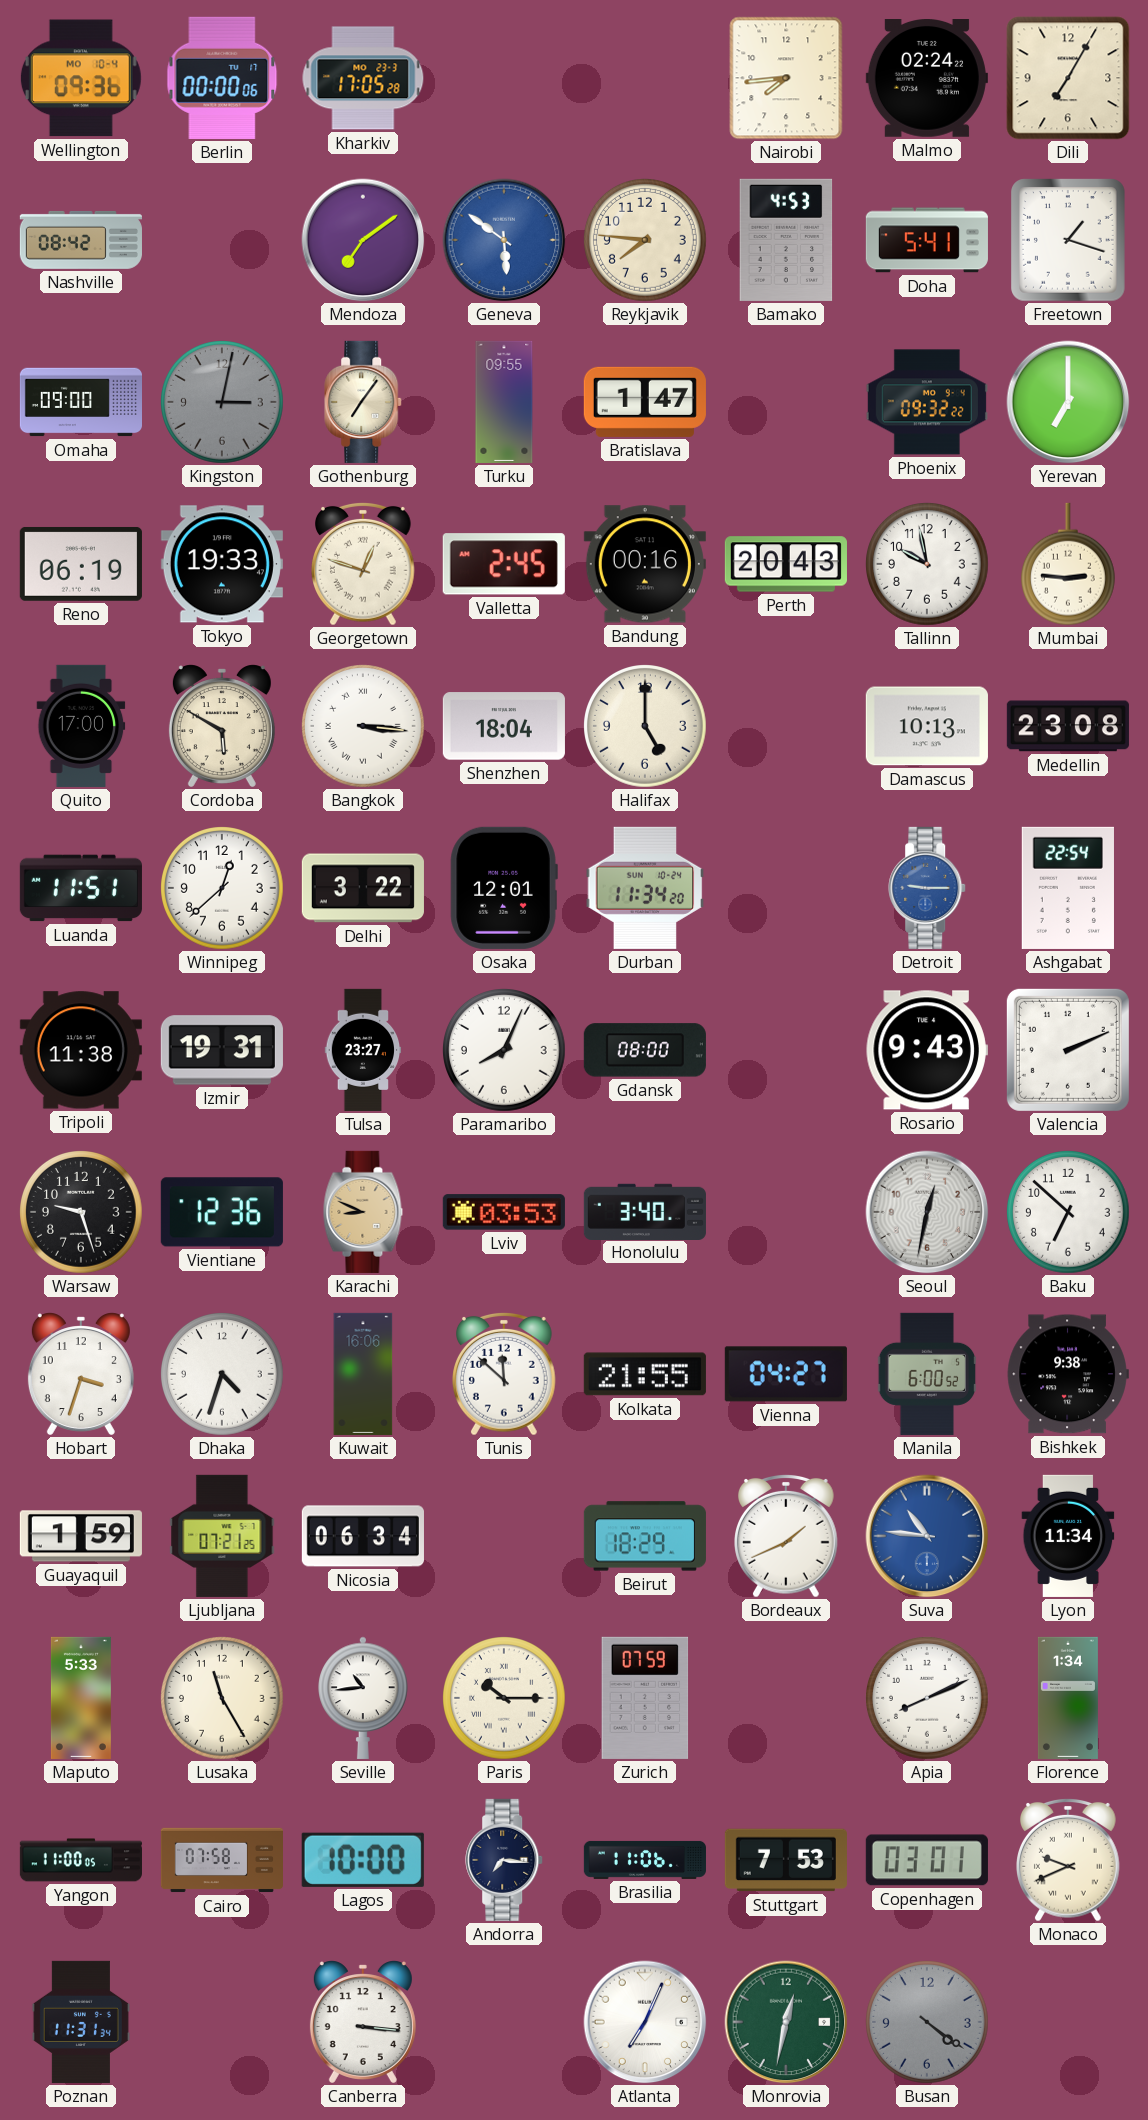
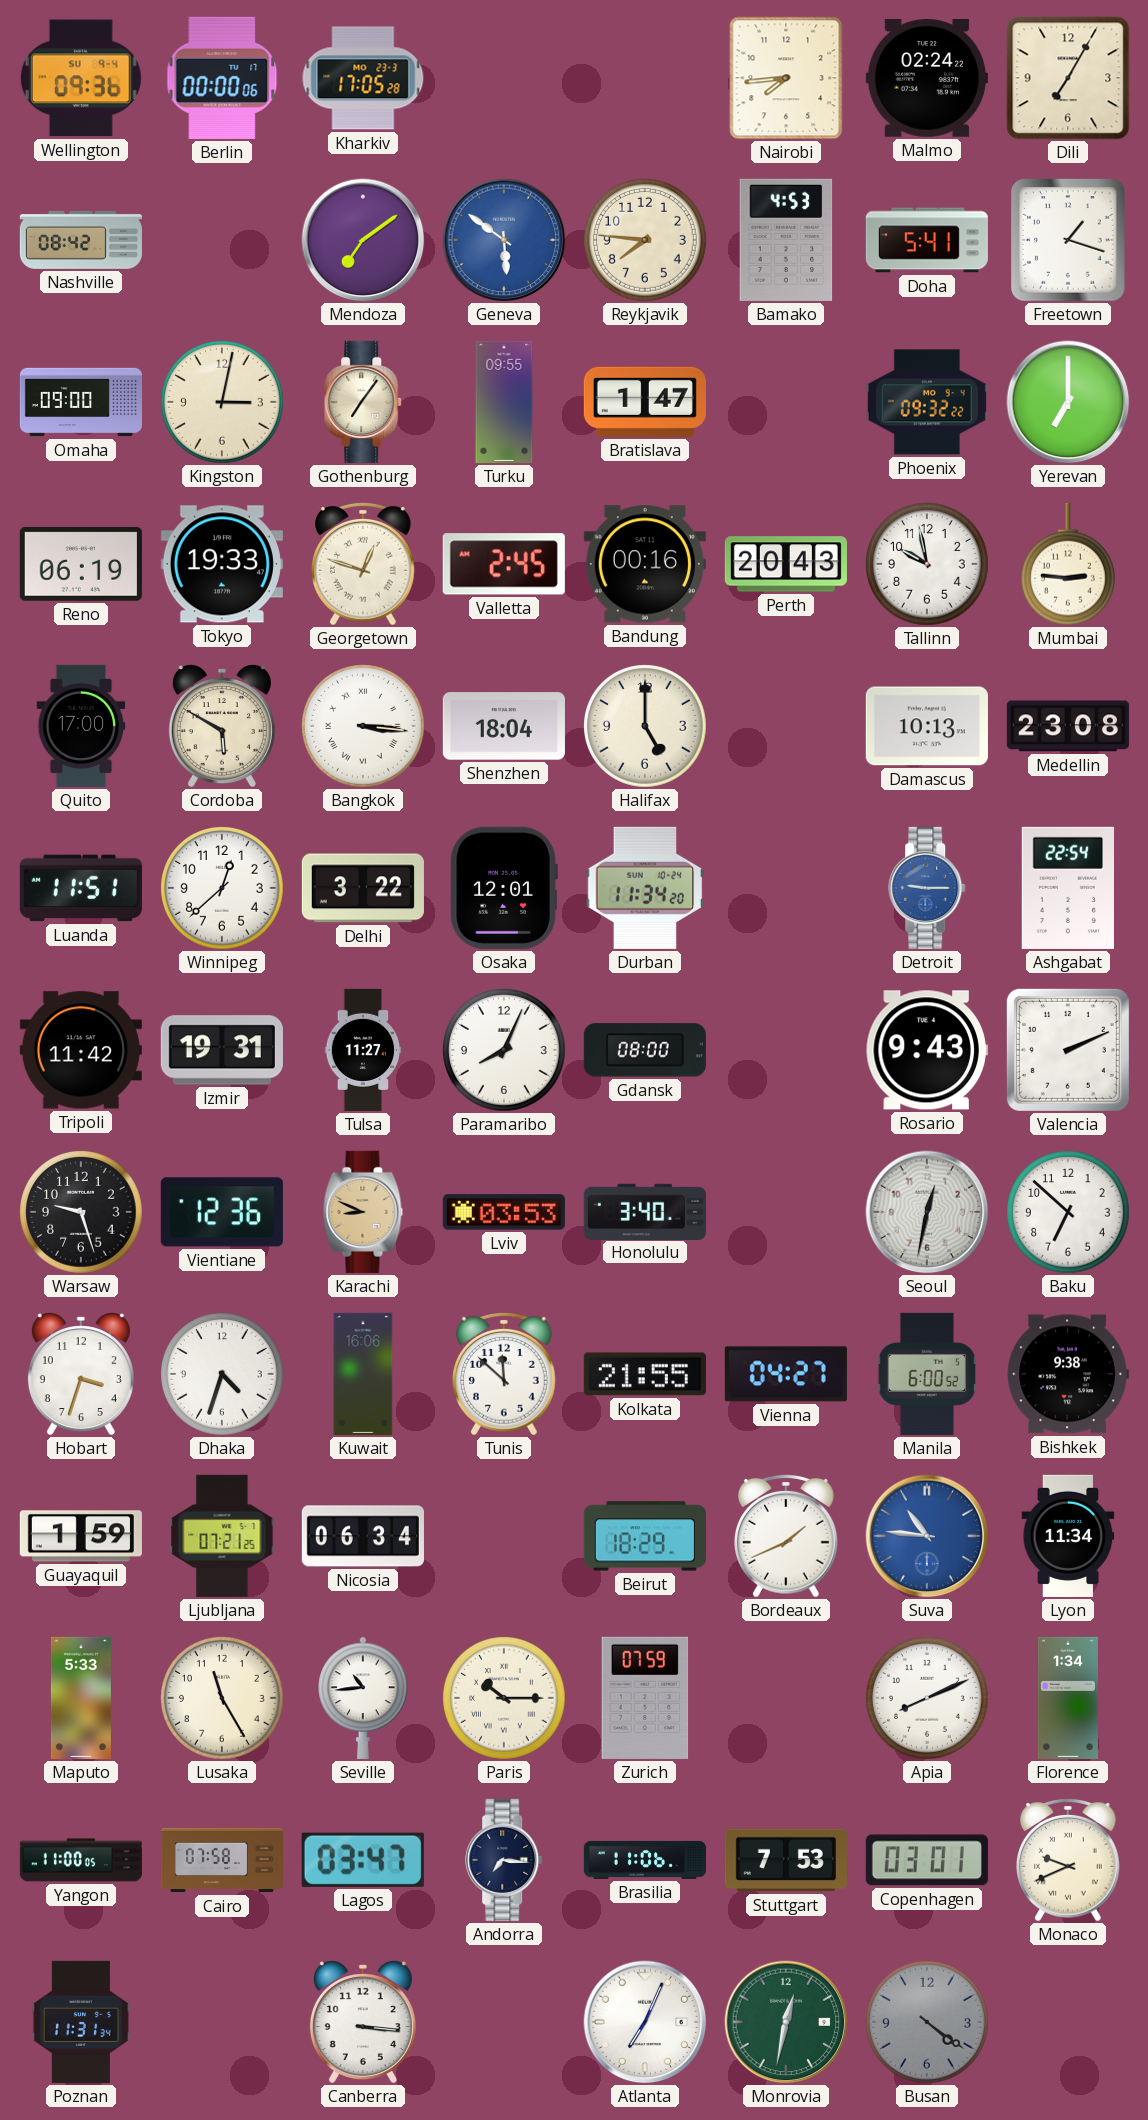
Wellington date: MO 10-4 -> SU 9-4
Kingston dial: grey -> cream
Tripoli: 11:38 -> 11:42
Tulsa: 23:27 -> 11:27
Lagos: 10:00 -> 03:47
